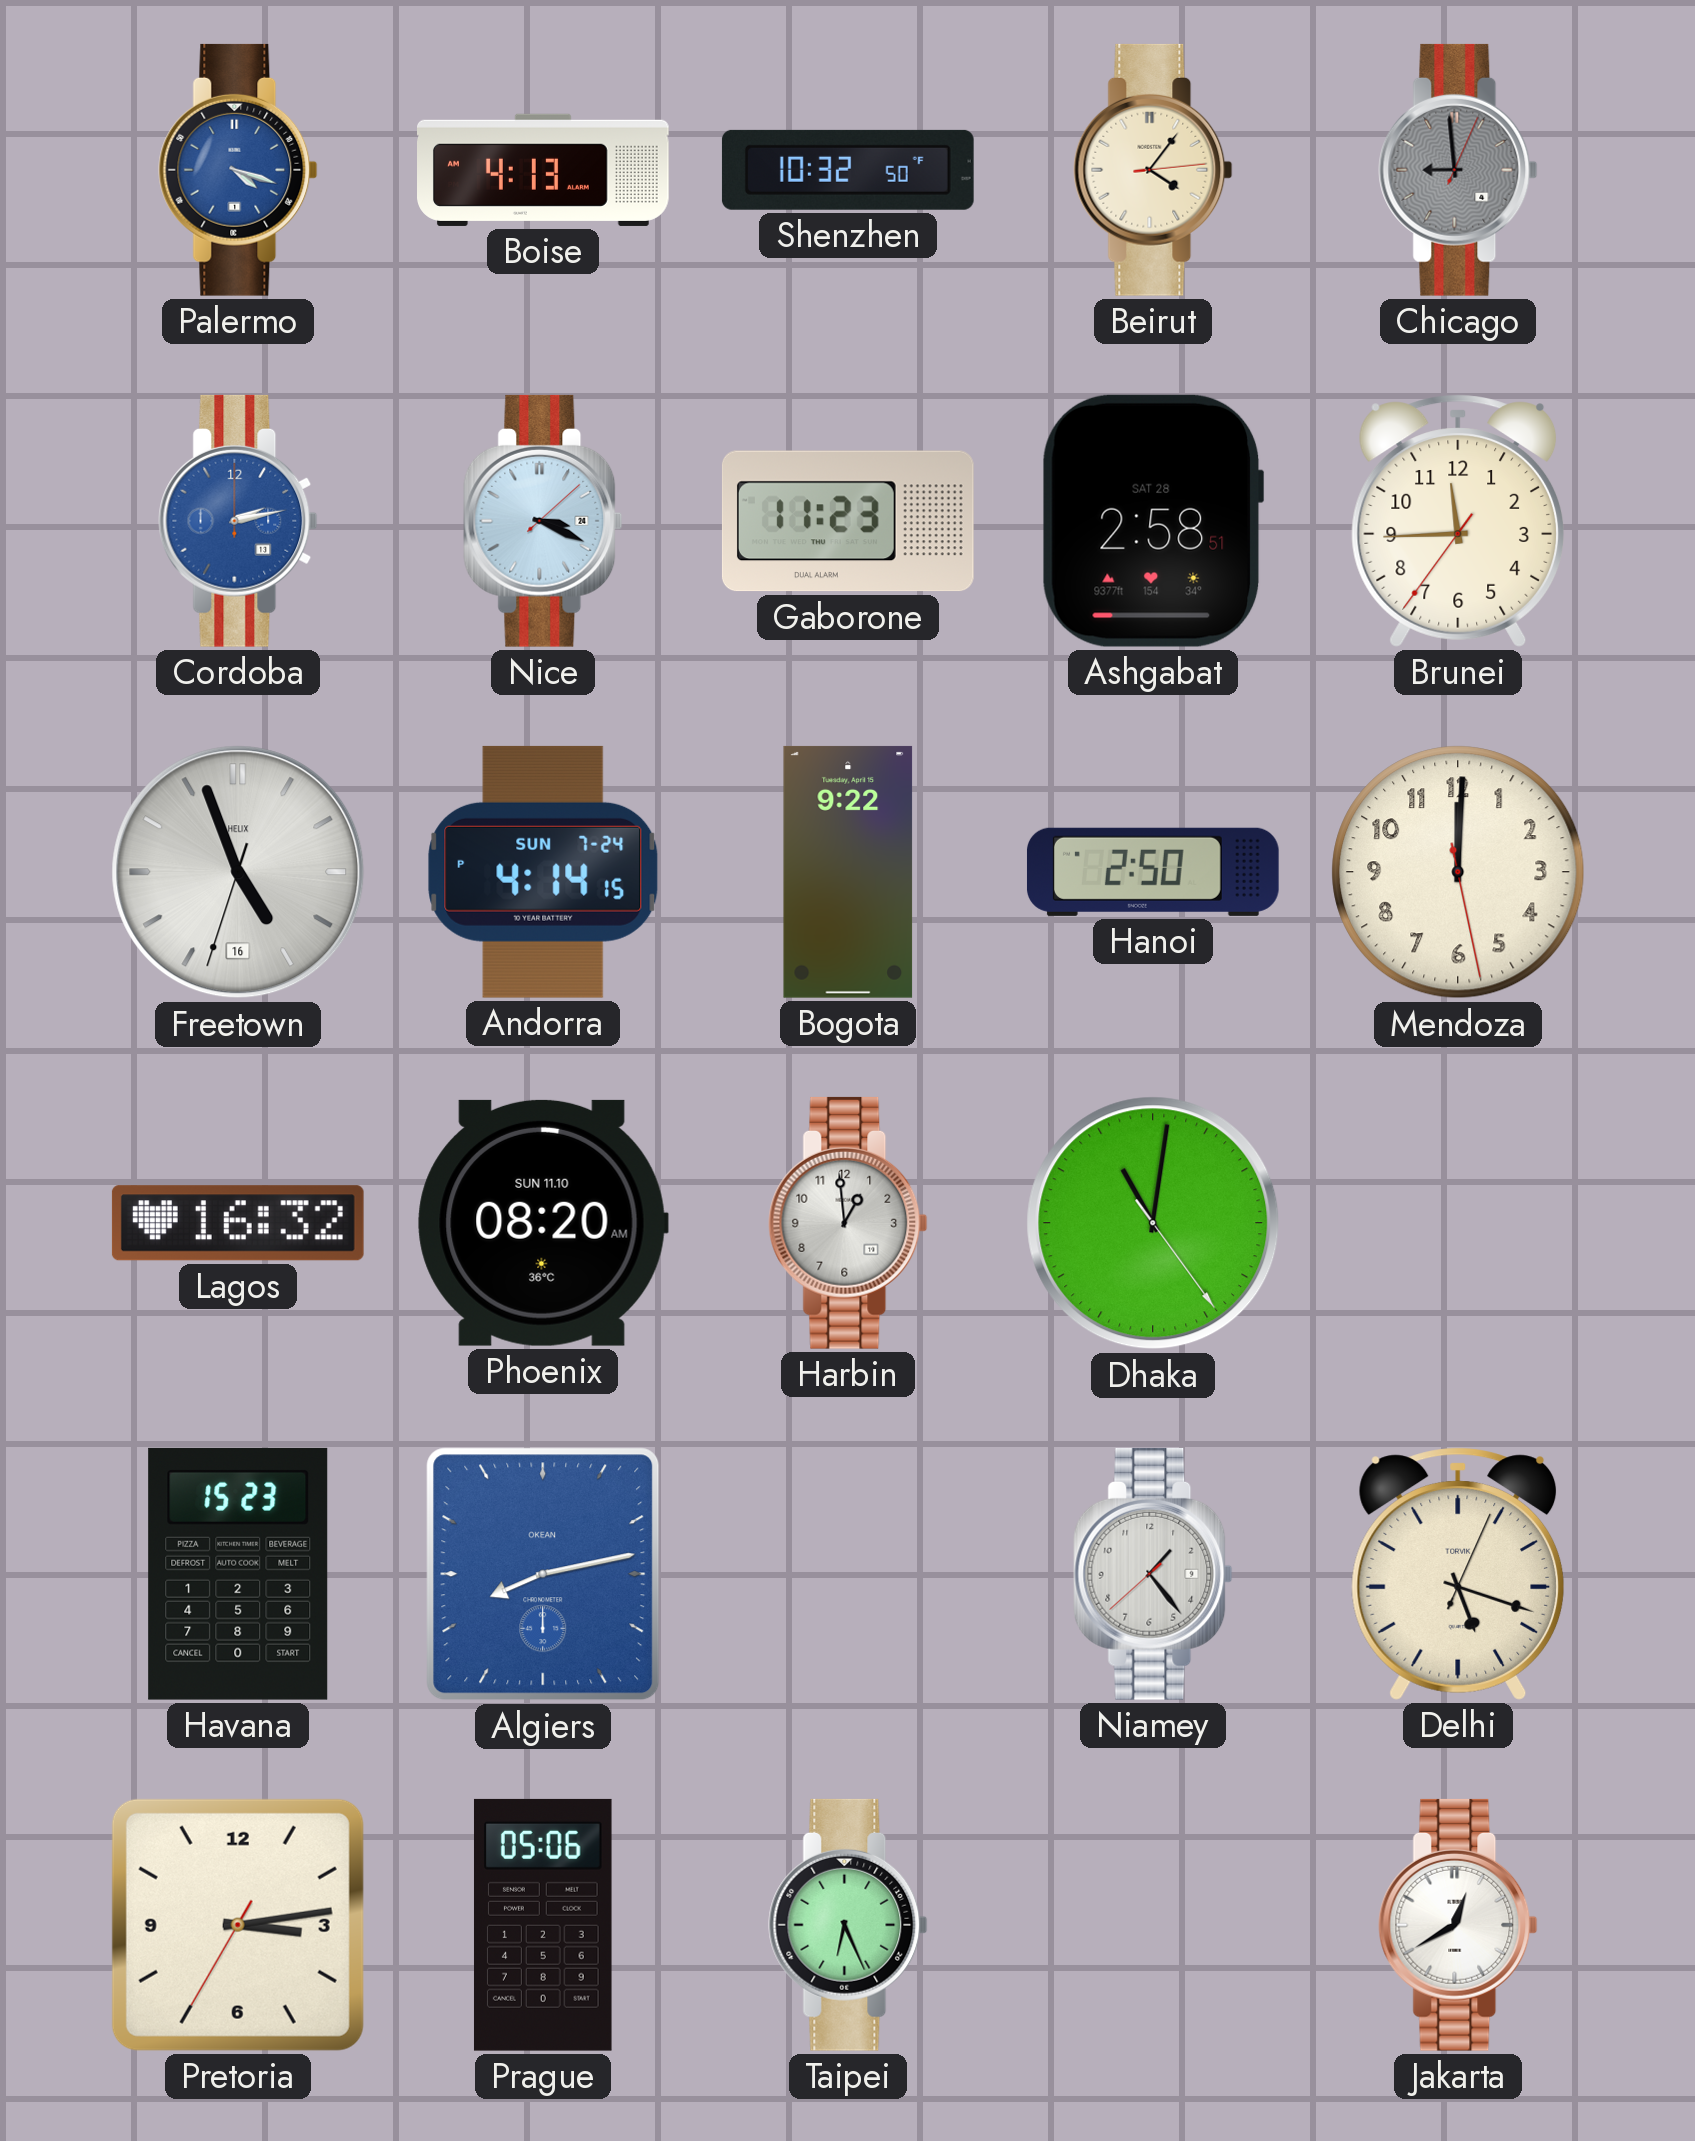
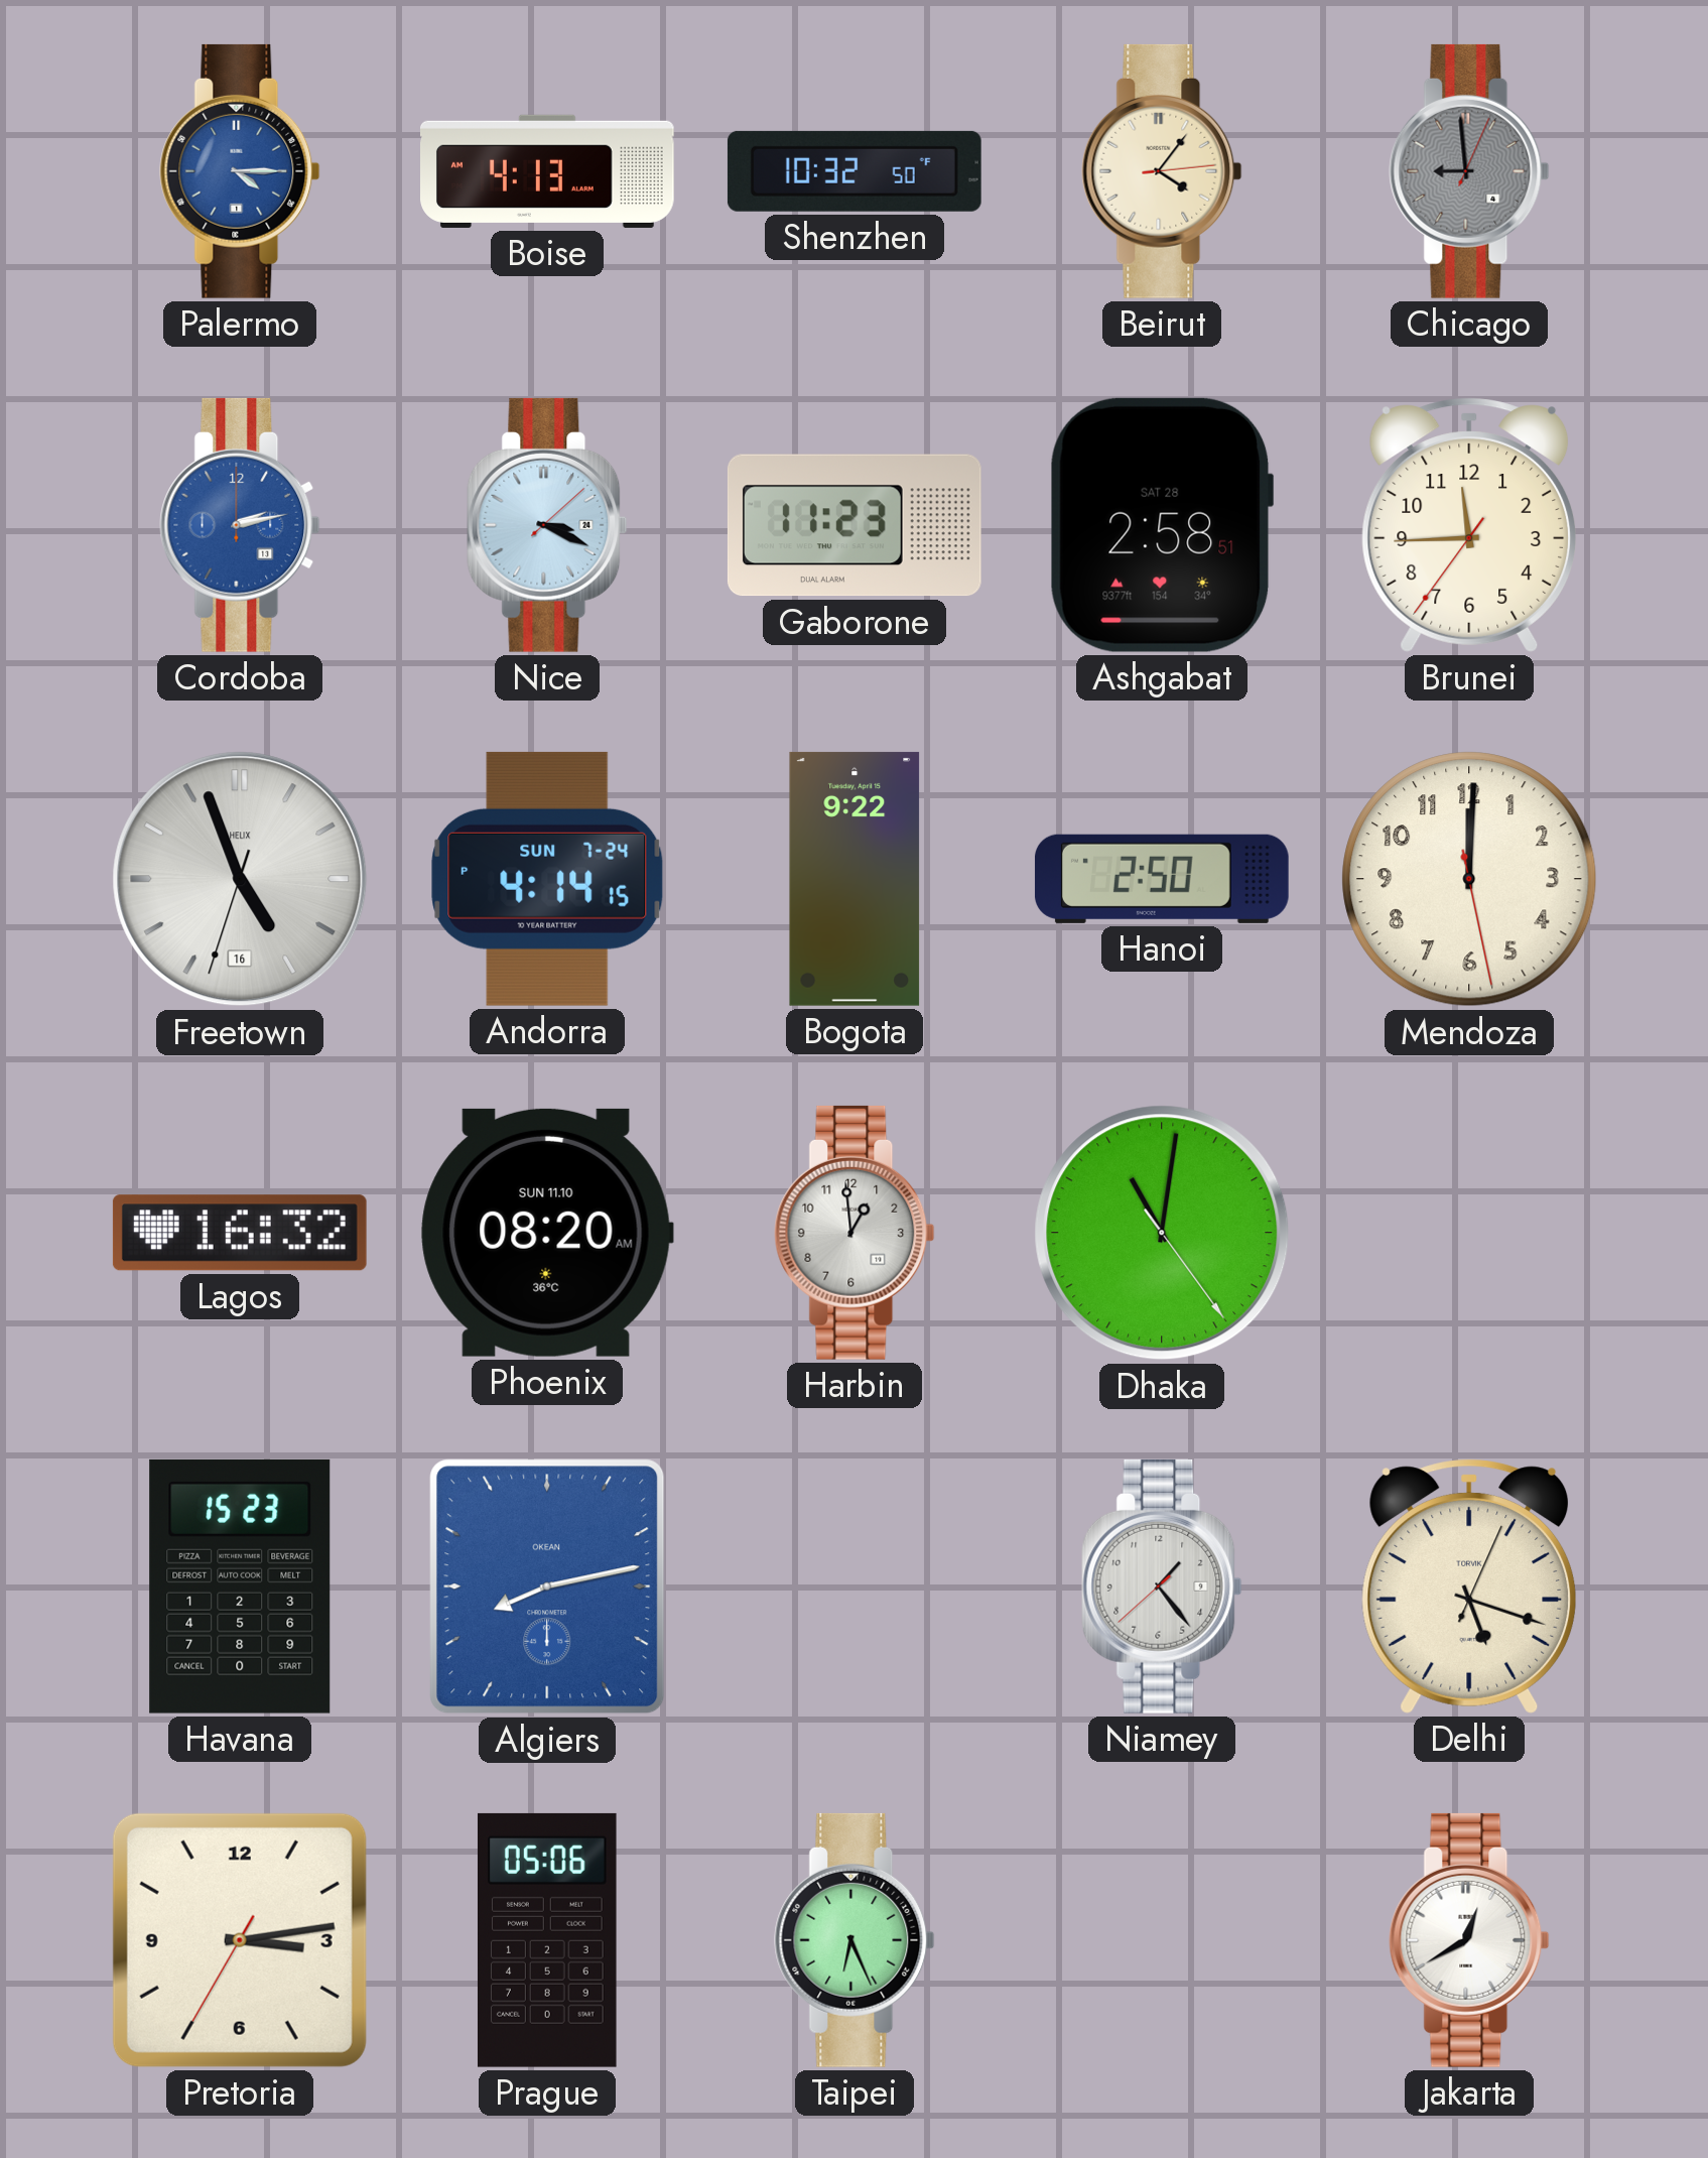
Palermo: 4:18 -> 4:15
